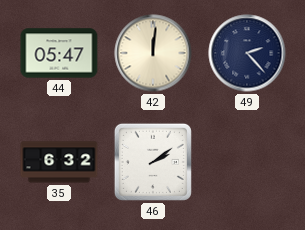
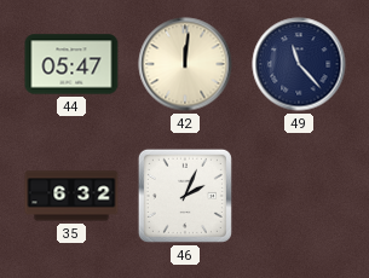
49: 2:23 -> 11:23
46: 2:09 -> 2:04
